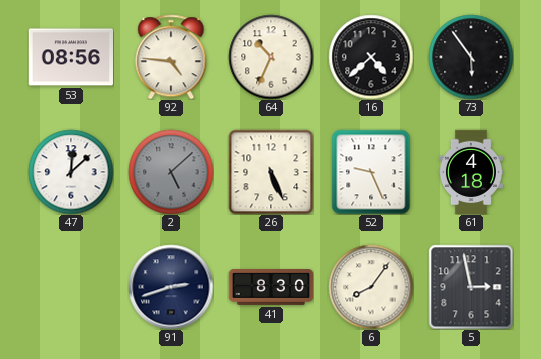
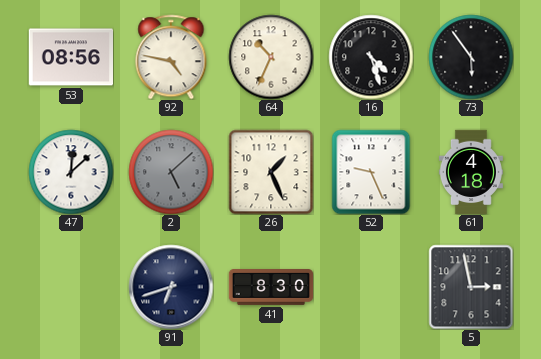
92: 4:46 -> 4:47
16: 4:38 -> 4:27
26: 5:26 -> 1:26
91: 2:42 -> 6:42
6: 8:06 -> none
